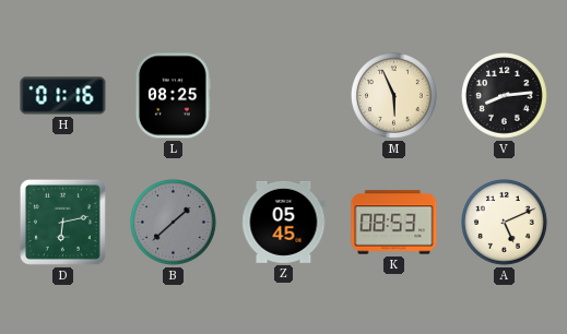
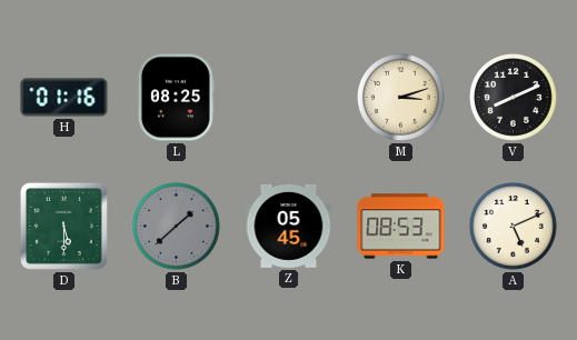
M: 5:56 -> 3:12
V: 8:14 -> 8:11
D: 6:13 -> 5:30
